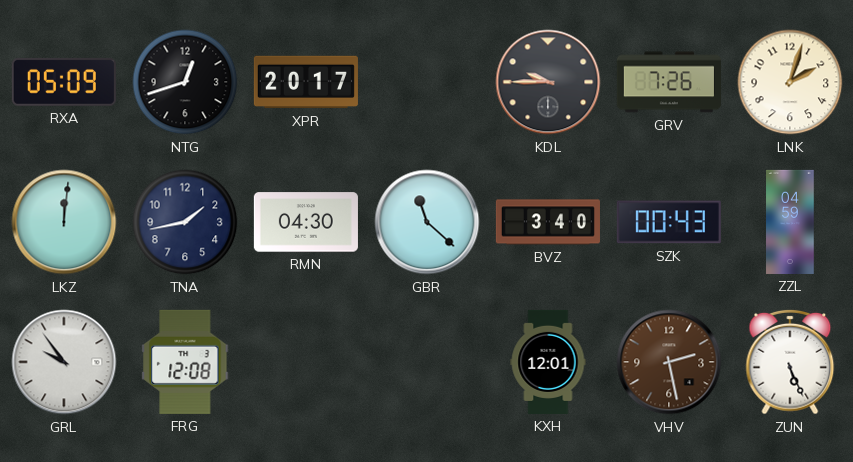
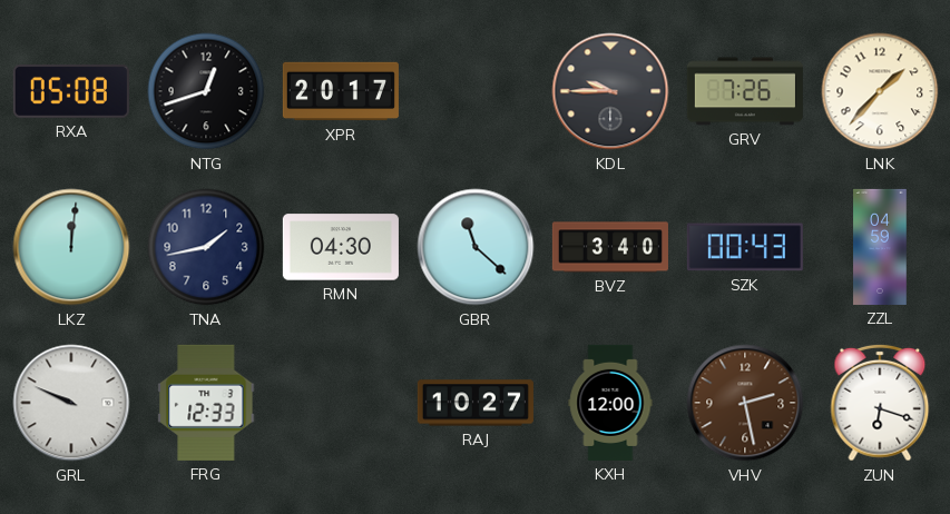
RXA: 05:09 -> 05:08
LNK: 2:03 -> 1:37
GRL: 9:54 -> 9:49
FRG: 12:08 -> 12:33
RAJ: none -> 10:27
KXH: 12:01 -> 12:00
ZUN: 5:26 -> 6:18
